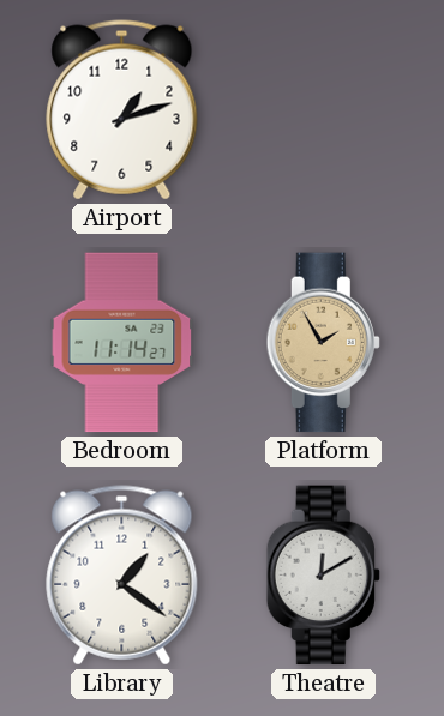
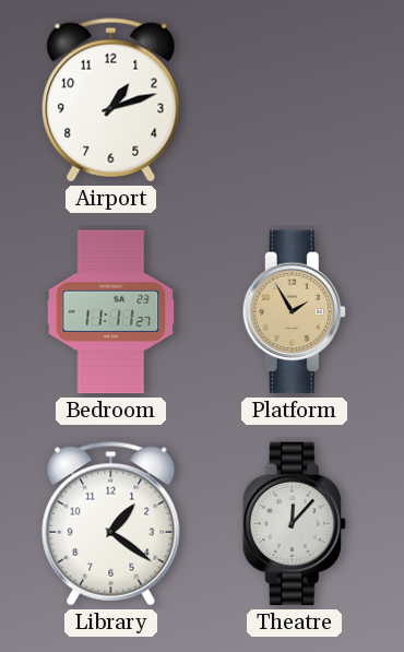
Bedroom: 11:14 -> 11:11
Theatre: 12:10 -> 12:07
